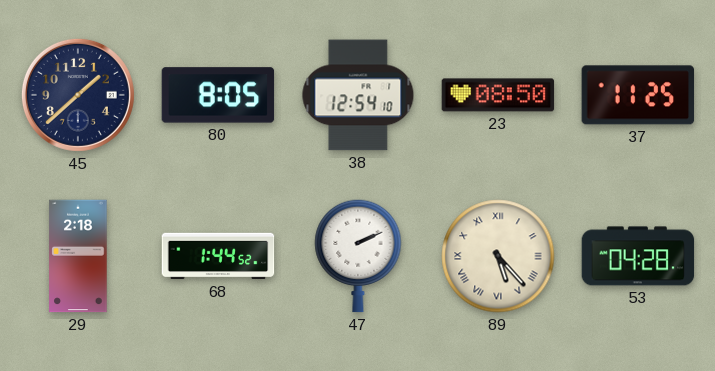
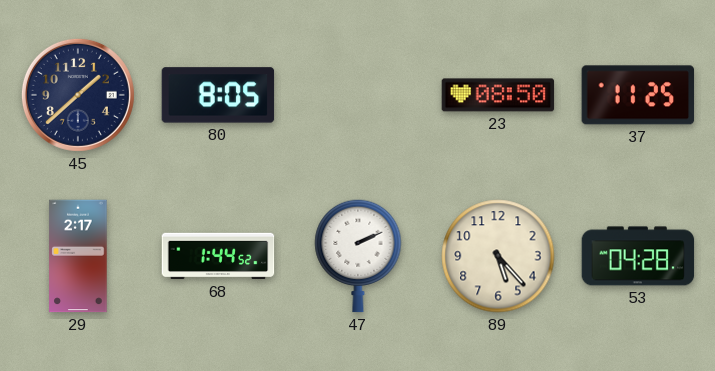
38: 12:54 -> none
29: 2:18 -> 2:17
89 numerals: Roman -> Arabic
